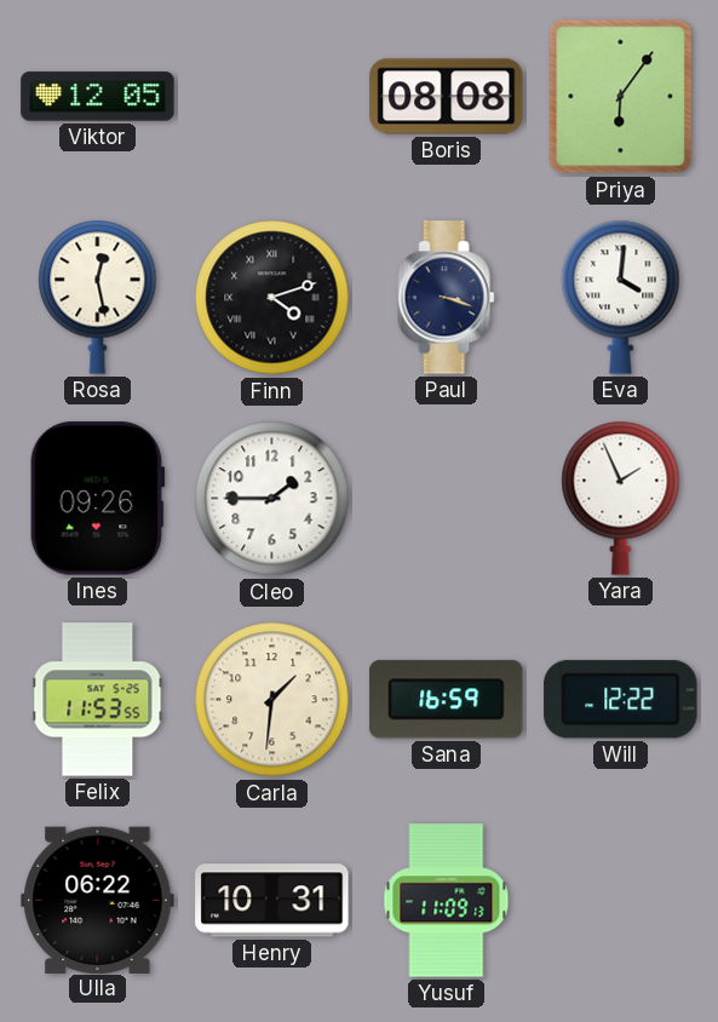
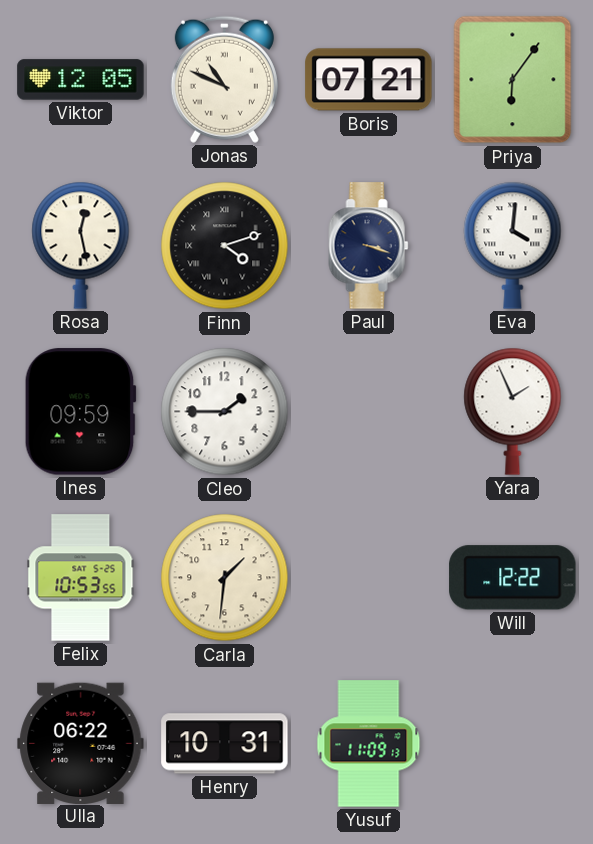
Jonas: none -> 10:49
Boris: 08:08 -> 07:21
Ines: 09:26 -> 09:59
Felix: 11:53 -> 10:53
Sana: 16:59 -> none
